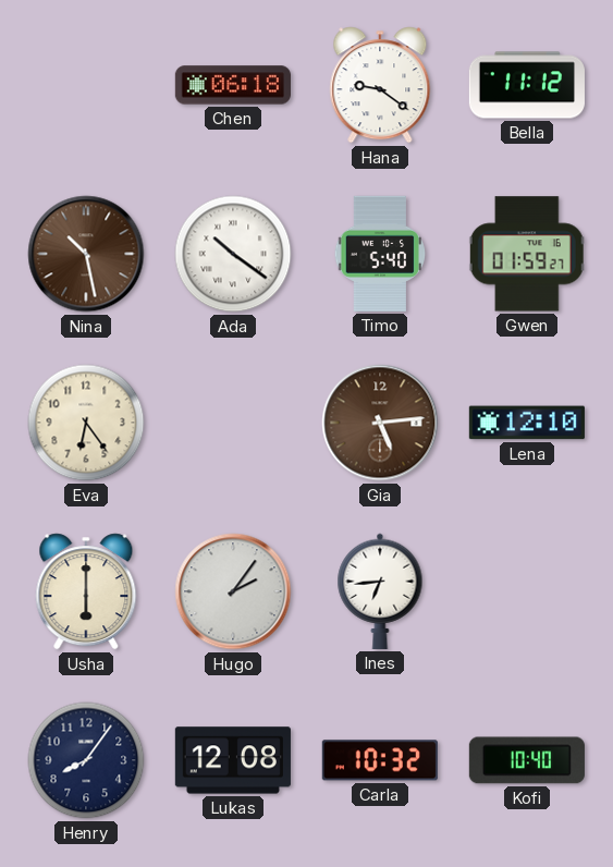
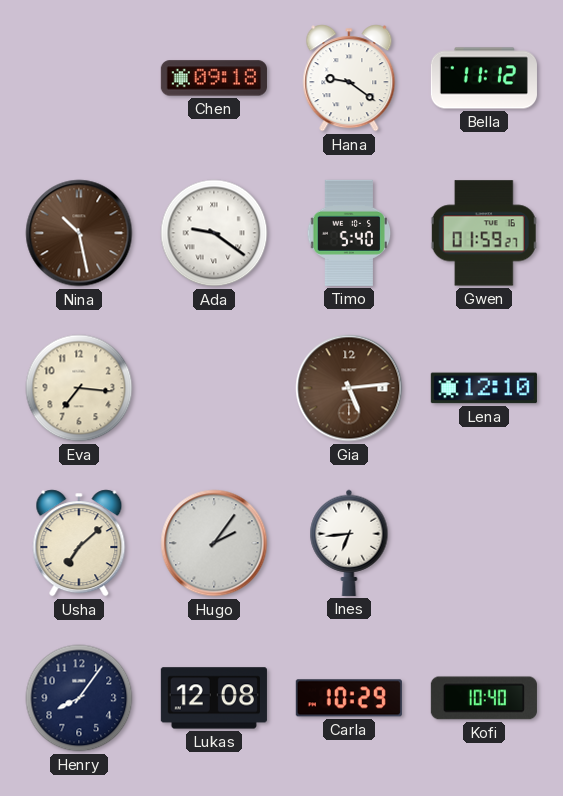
Chen: 06:18 -> 09:18
Ada: 10:21 -> 9:21
Eva: 6:24 -> 7:16
Usha: 6:00 -> 7:08
Carla: 10:32 -> 10:29
